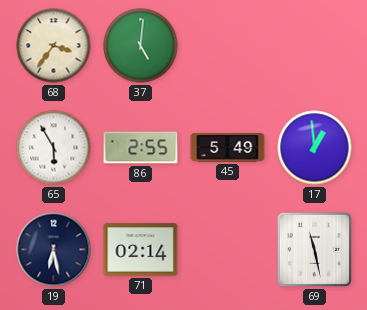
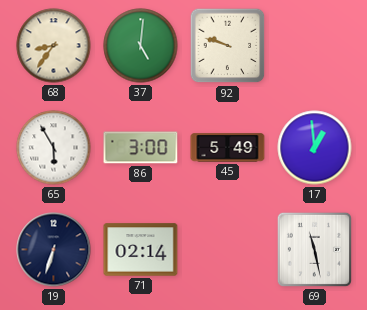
68: 3:36 -> 8:36
92: none -> 9:48
86: 2:55 -> 3:00
19: 6:28 -> 6:33
